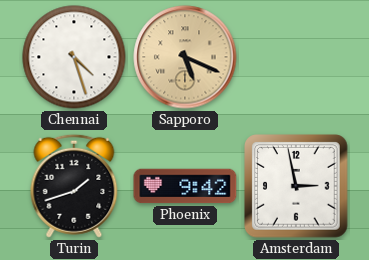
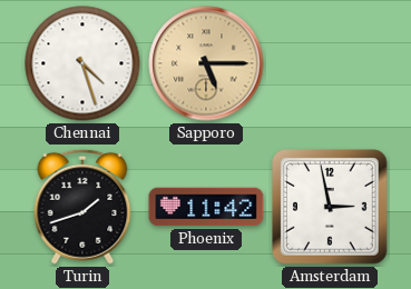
Sapporo: 5:19 -> 5:15
Phoenix: 9:42 -> 11:42
